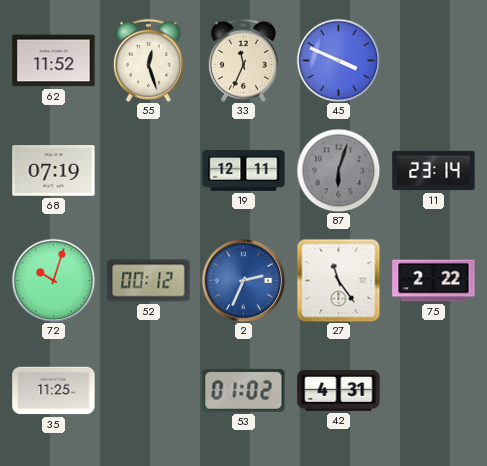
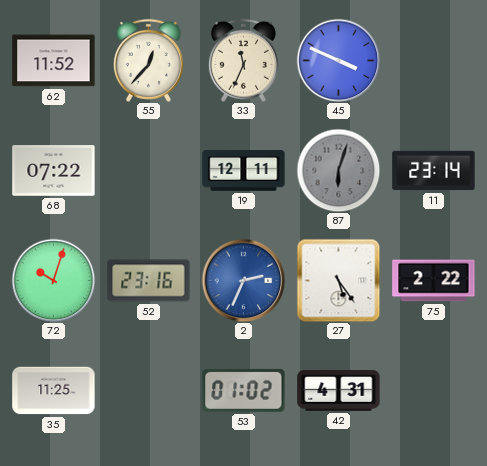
55: 12:27 -> 12:37
68: 07:19 -> 07:22
52: 00:12 -> 23:16
27: 11:24 -> 5:24
